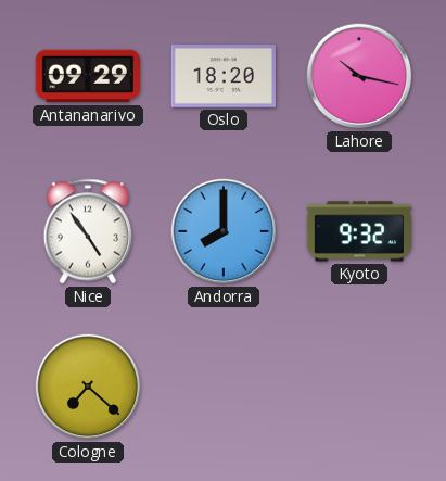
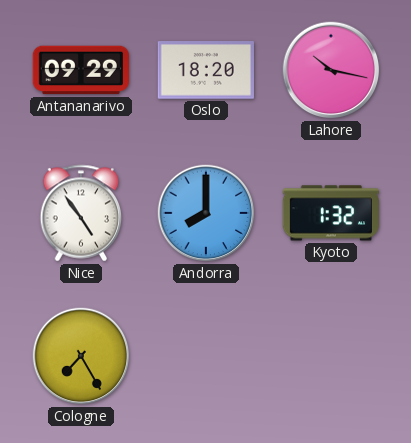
Kyoto: 9:32 -> 1:32
Cologne: 7:22 -> 7:25
